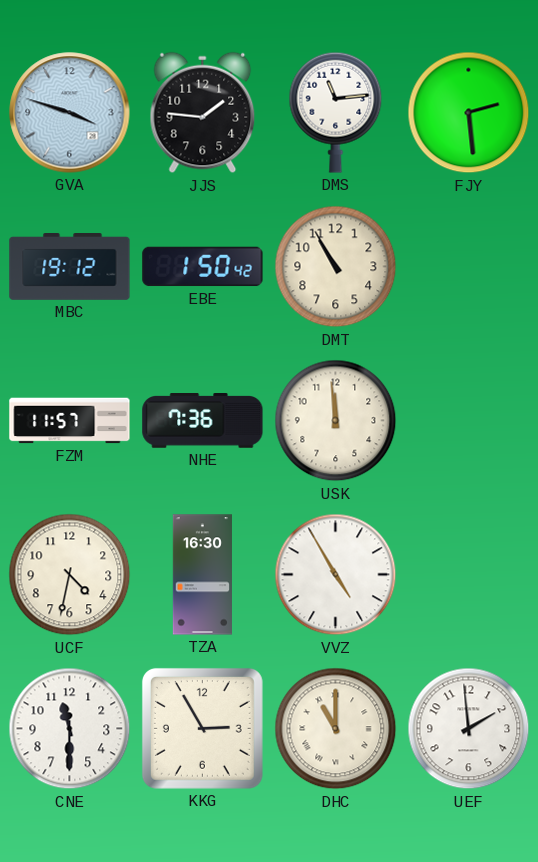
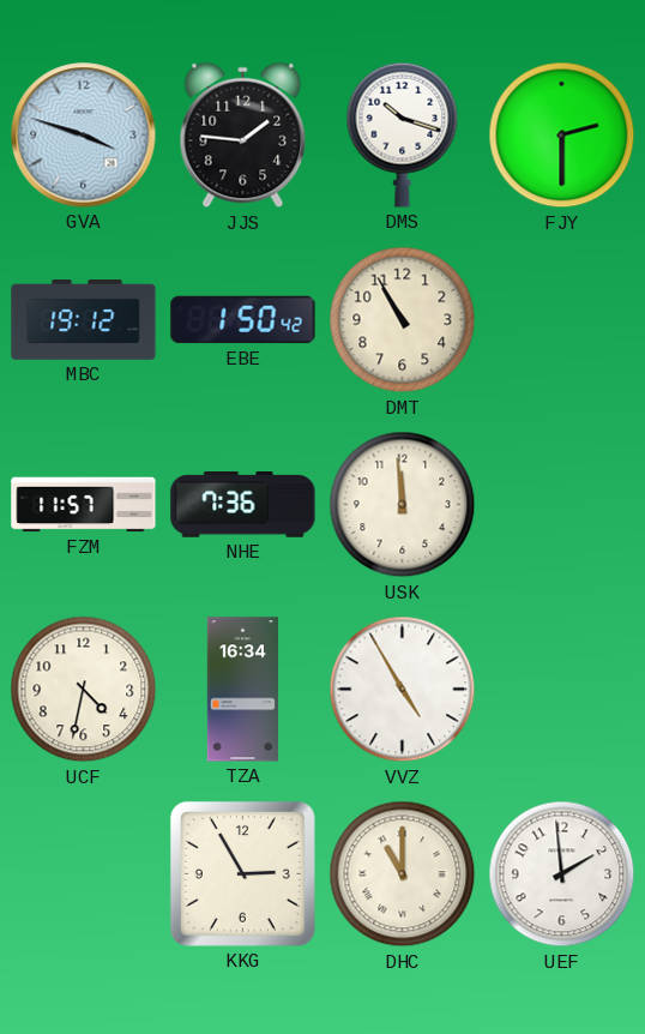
DMS: 11:14 -> 10:18
FJY: 2:29 -> 2:30
TZA: 16:30 -> 16:34
CNE: 11:30 -> none
